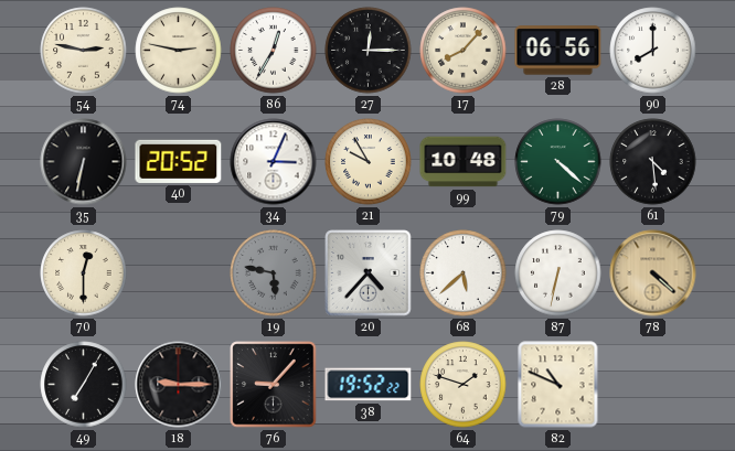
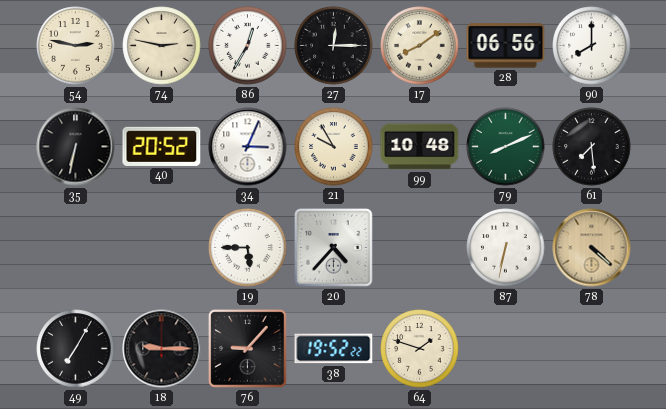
17: 8:07 -> 8:09
79: 4:22 -> 8:11
61: 4:29 -> 7:29
70: 12:30 -> none
19: 5:47 -> 5:45
19 dial: grey -> white
68: 5:38 -> none
82: 10:49 -> none
